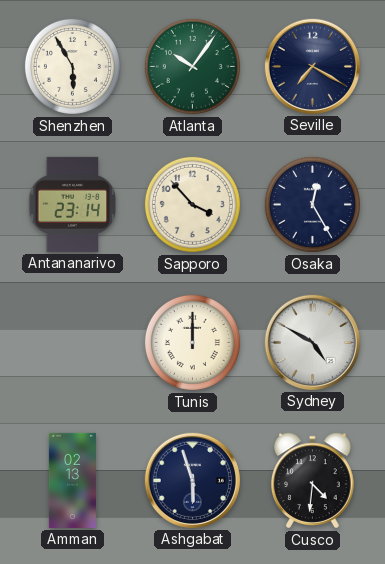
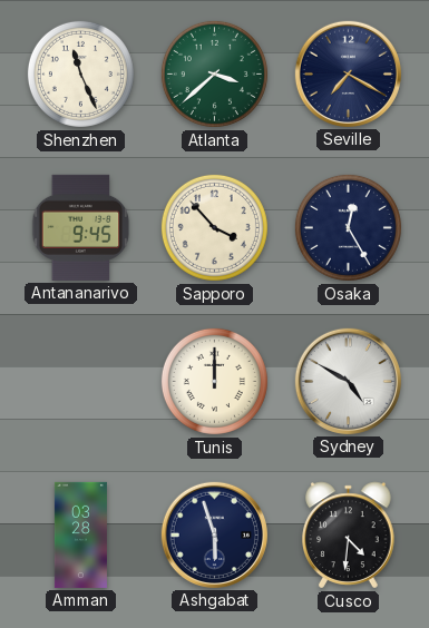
Shenzhen: 5:55 -> 11:26
Atlanta: 10:06 -> 3:38
Antananarivo: 23:14 -> 9:45
Amman: 02:13 -> 03:28
